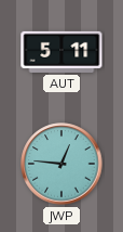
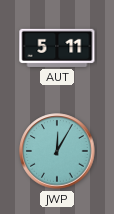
JWP: 12:46 -> 12:05
